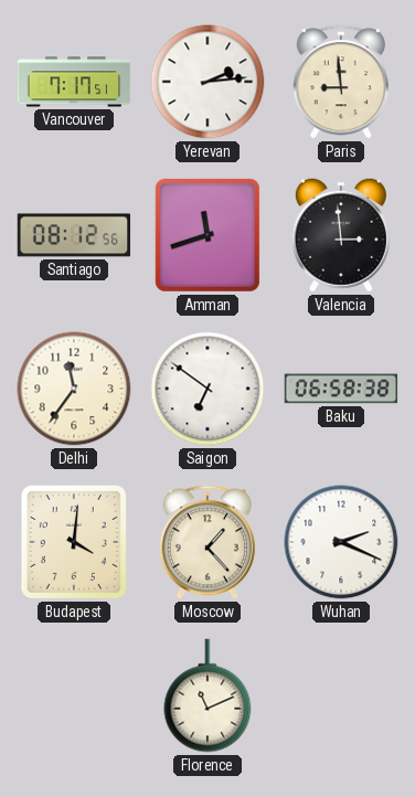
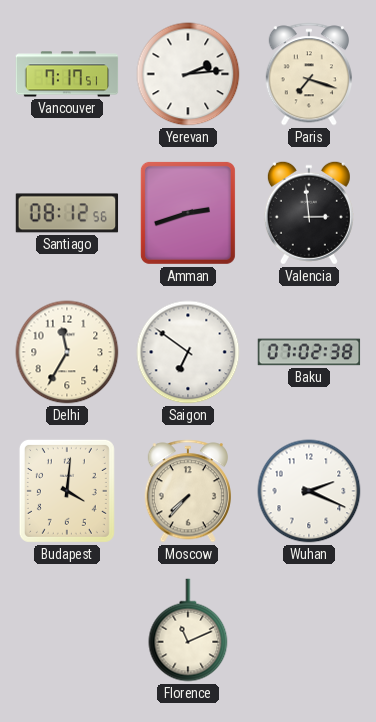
Paris: 8:59 -> 7:18
Amman: 11:42 -> 2:42
Delhi: 11:36 -> 11:35
Baku: 06:58 -> 07:02
Moscow: 1:23 -> 7:37
